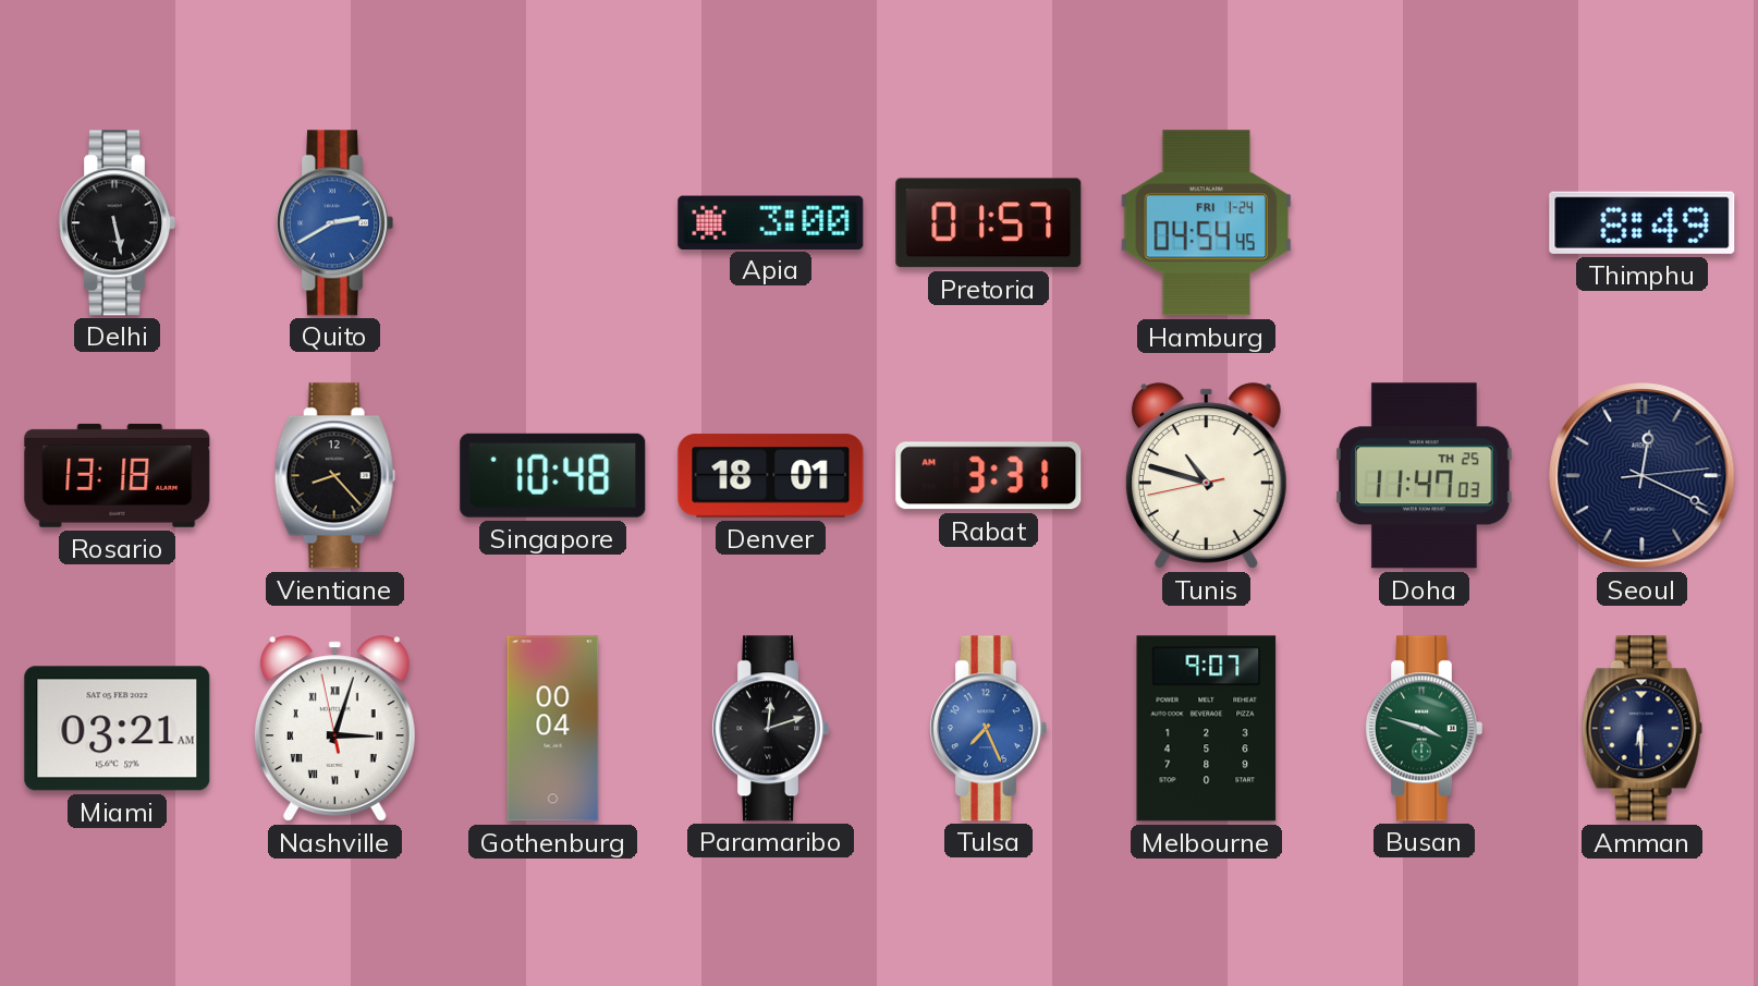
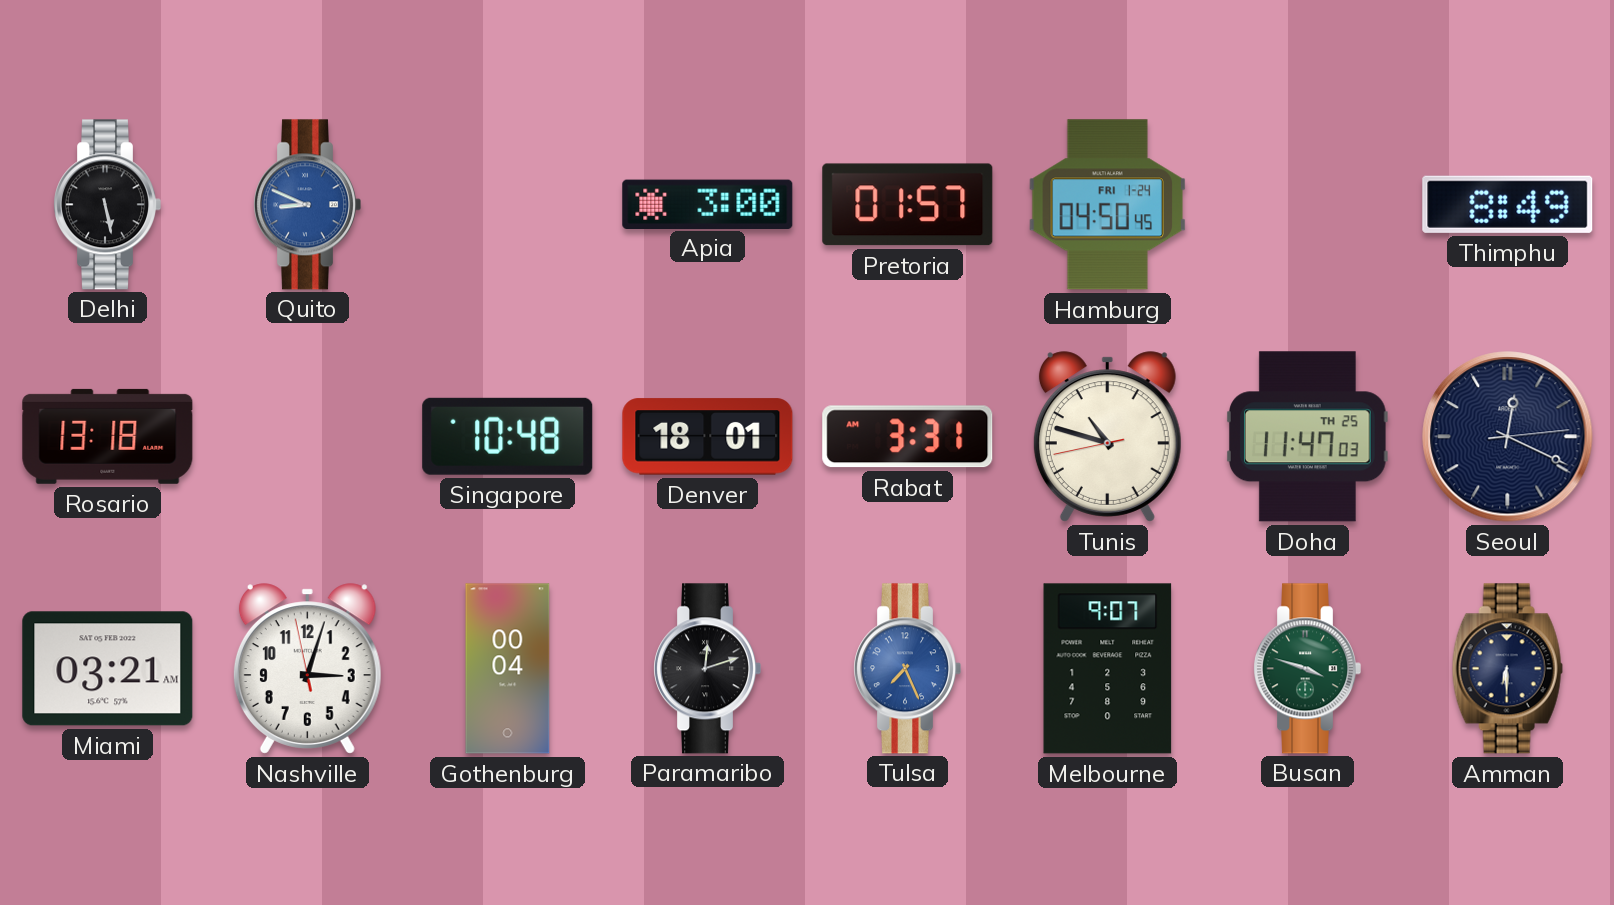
Quito: 2:40 -> 8:49
Hamburg: 04:54 -> 04:50
Vientiane: 8:23 -> none
Nashville numerals: Roman -> Arabic
